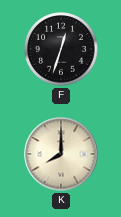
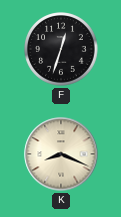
K: 8:00 -> 8:19
